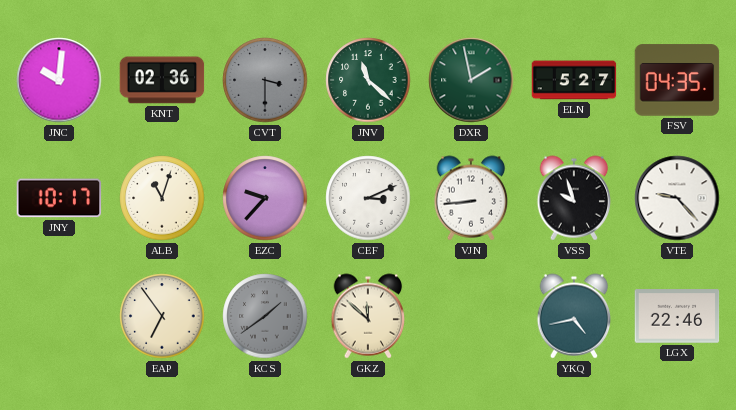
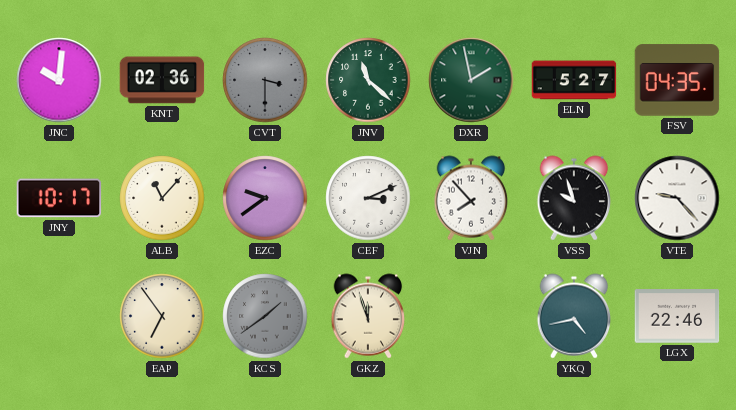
ALB: 11:03 -> 11:07
EZC: 9:37 -> 9:39
VJN: 8:44 -> 7:53
GKZ: 11:52 -> 11:57
